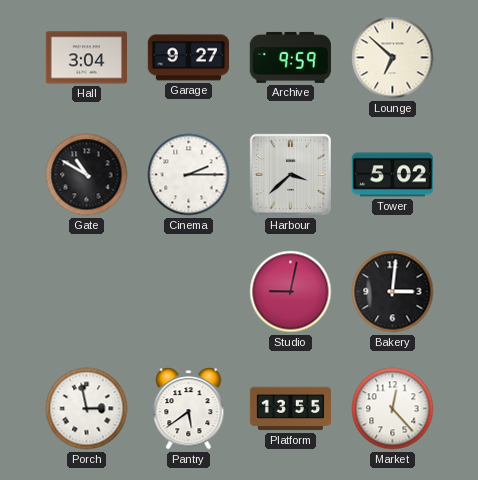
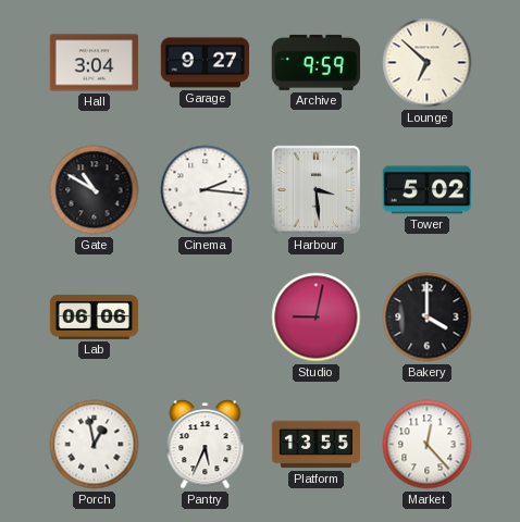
Cinema: 2:15 -> 2:16
Harbour: 3:38 -> 3:29
Lab: none -> 06:06
Bakery: 3:01 -> 4:00
Porch: 2:58 -> 12:58
Pantry: 5:39 -> 5:34
